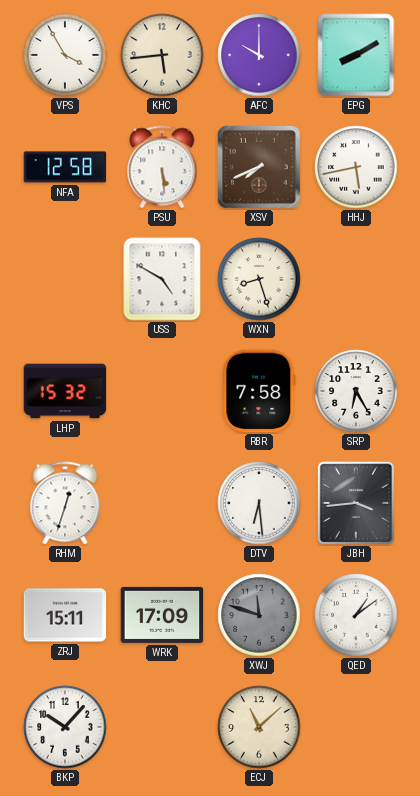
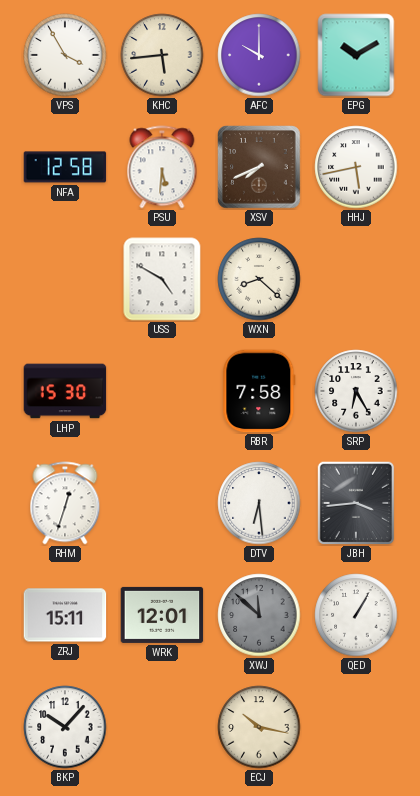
EPG: 8:10 -> 10:10
PSU: 5:29 -> 5:31
WXN: 8:27 -> 8:22
LHP: 15:32 -> 15:30
WRK: 17:09 -> 12:01
XWJ: 11:48 -> 11:52
QED: 1:09 -> 1:05
ECJ: 11:08 -> 10:17
